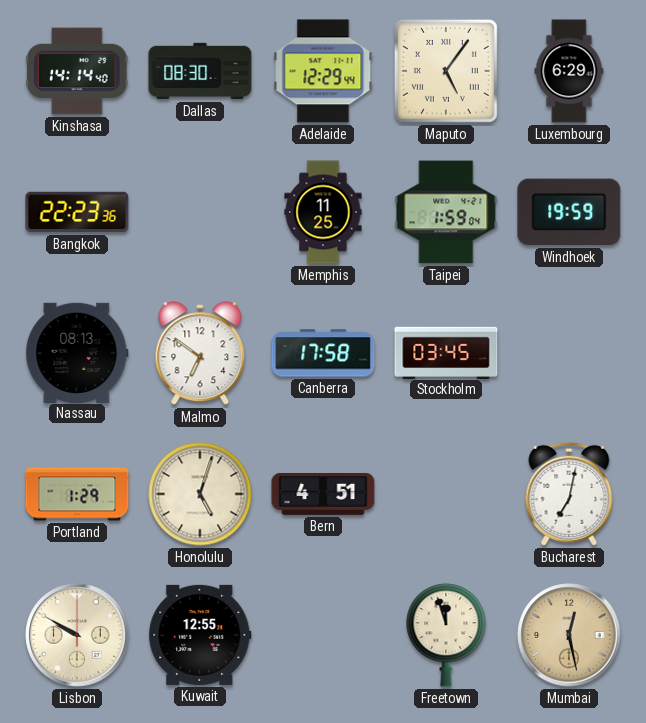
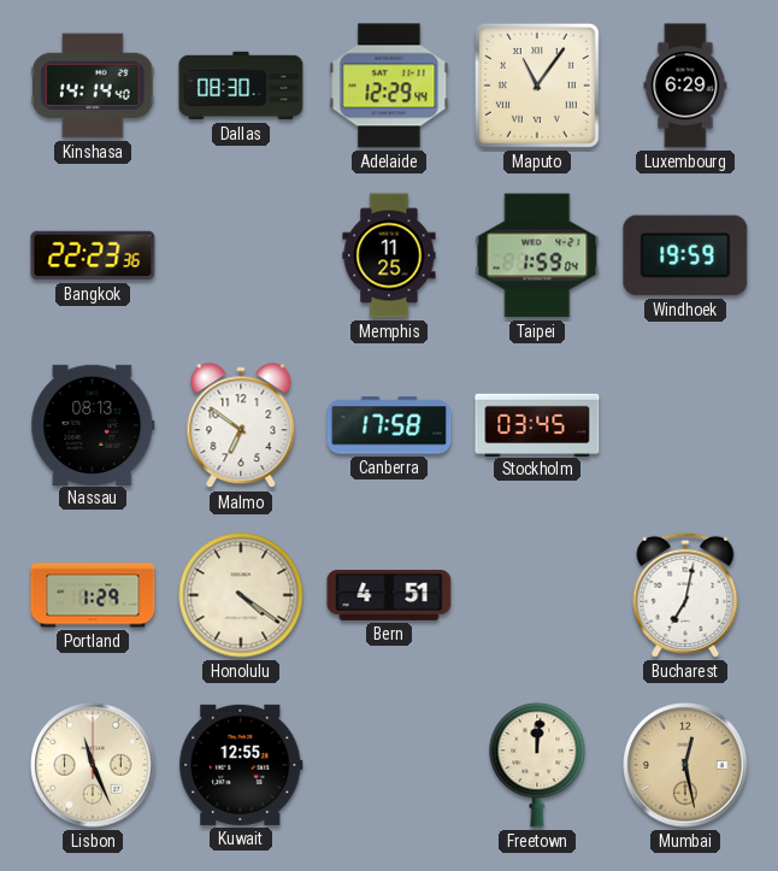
Maputo: 5:06 -> 11:06
Honolulu: 5:03 -> 4:21
Lisbon: 9:50 -> 11:26
Freetown: 11:57 -> 12:01
